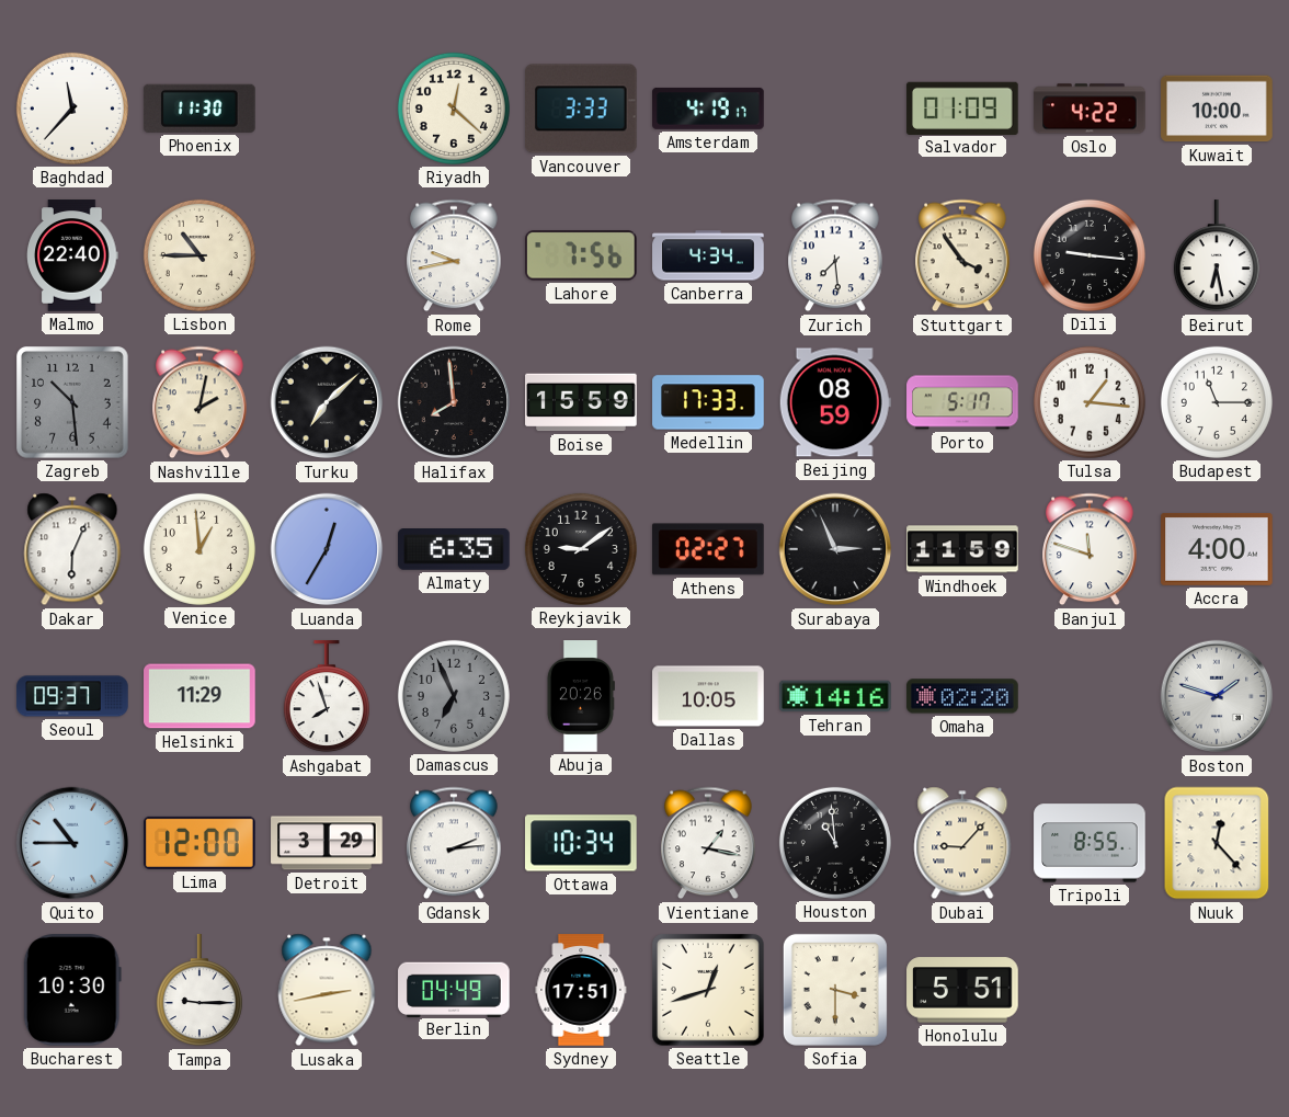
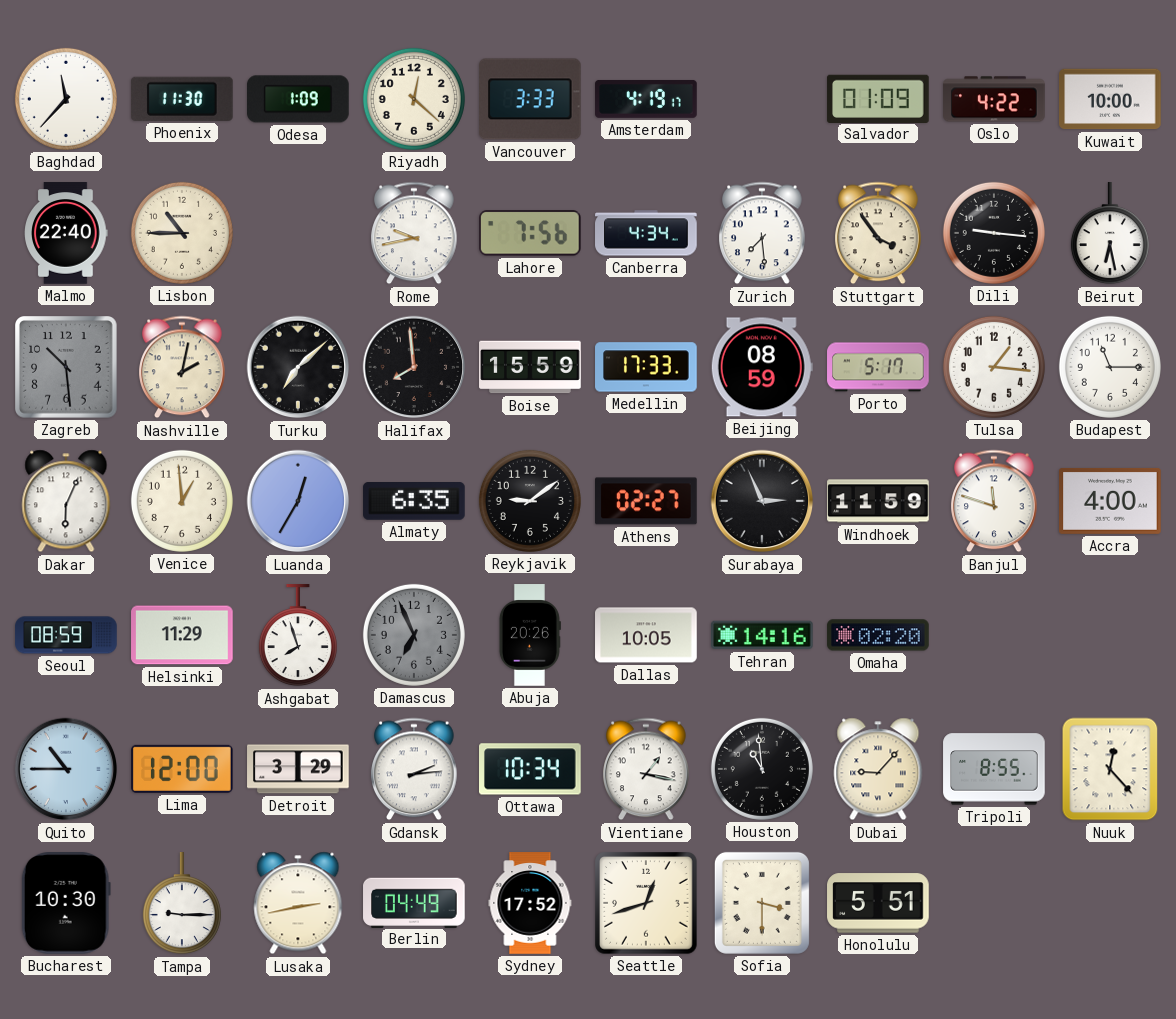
Odesa: none -> 1:09
Seoul: 09:37 -> 08:59
Boston: 1:48 -> none
Sydney: 17:51 -> 17:52
